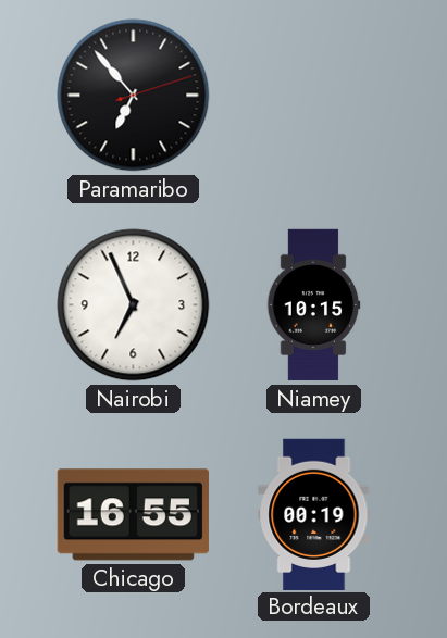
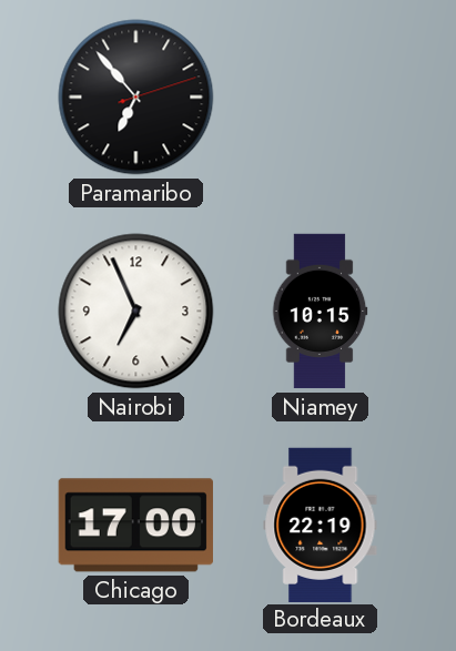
Chicago: 16:55 -> 17:00
Bordeaux: 00:19 -> 22:19
